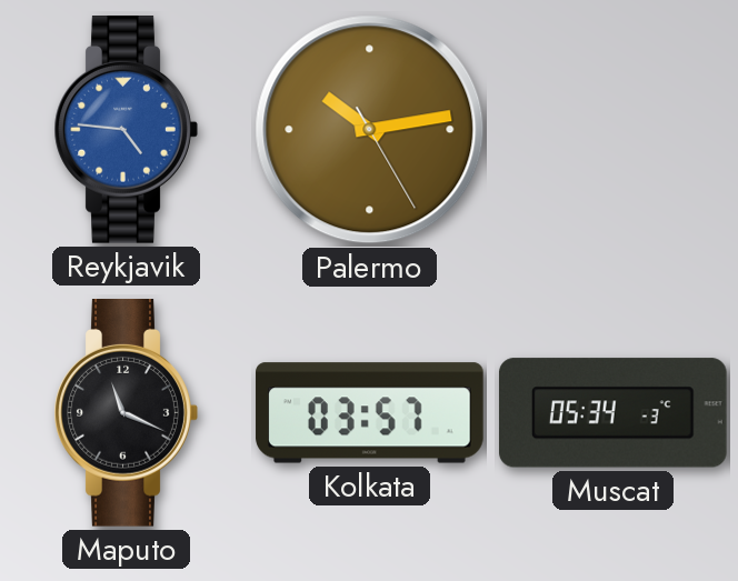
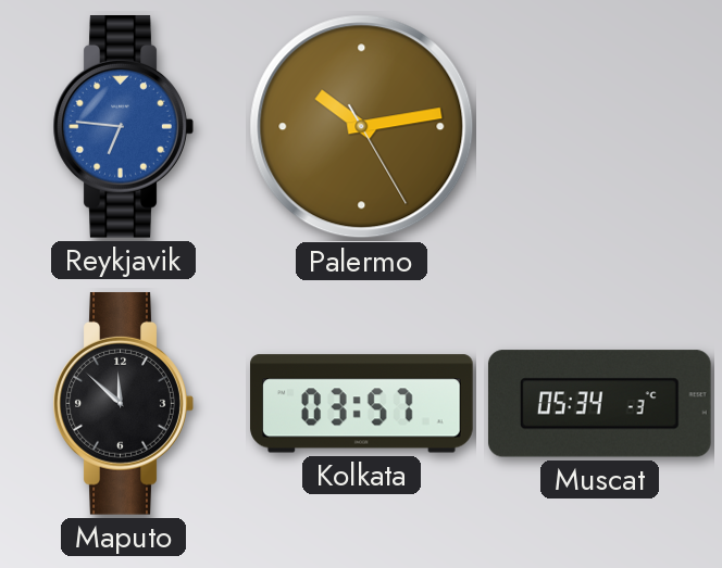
Reykjavik: 4:46 -> 6:46
Maputo: 11:19 -> 11:52
